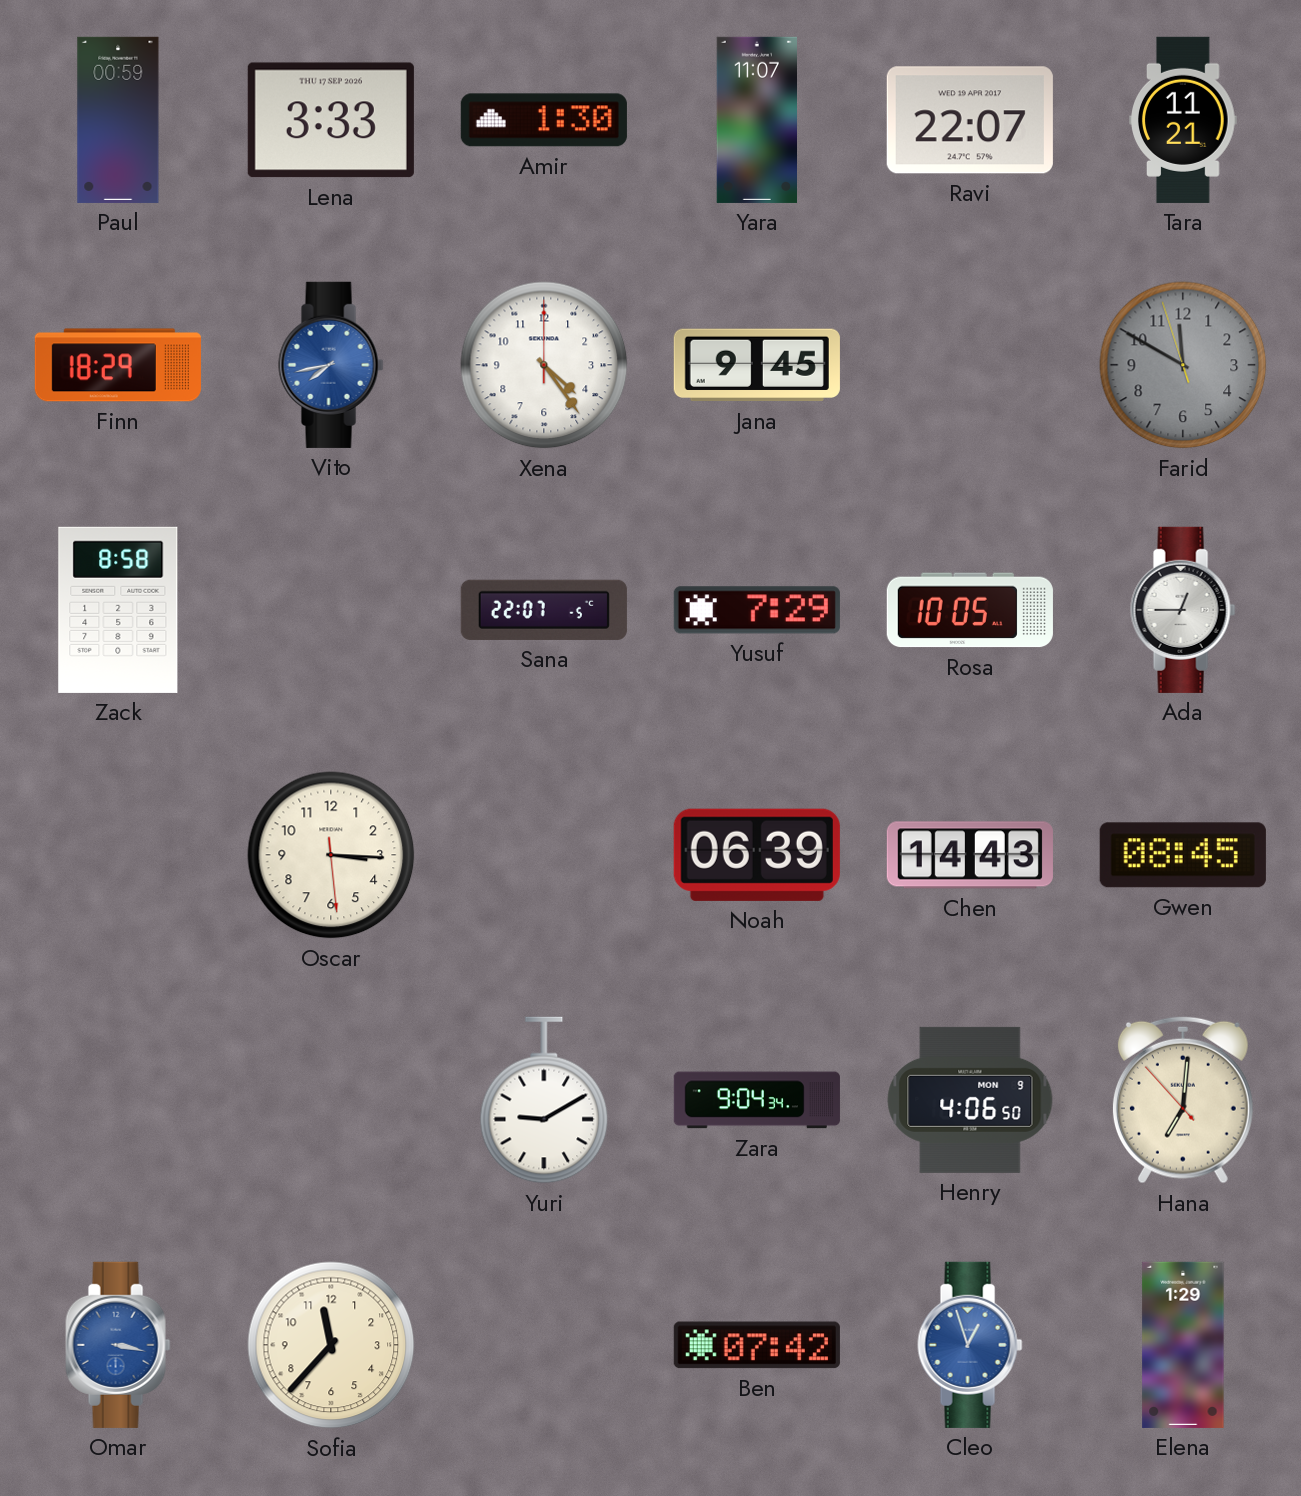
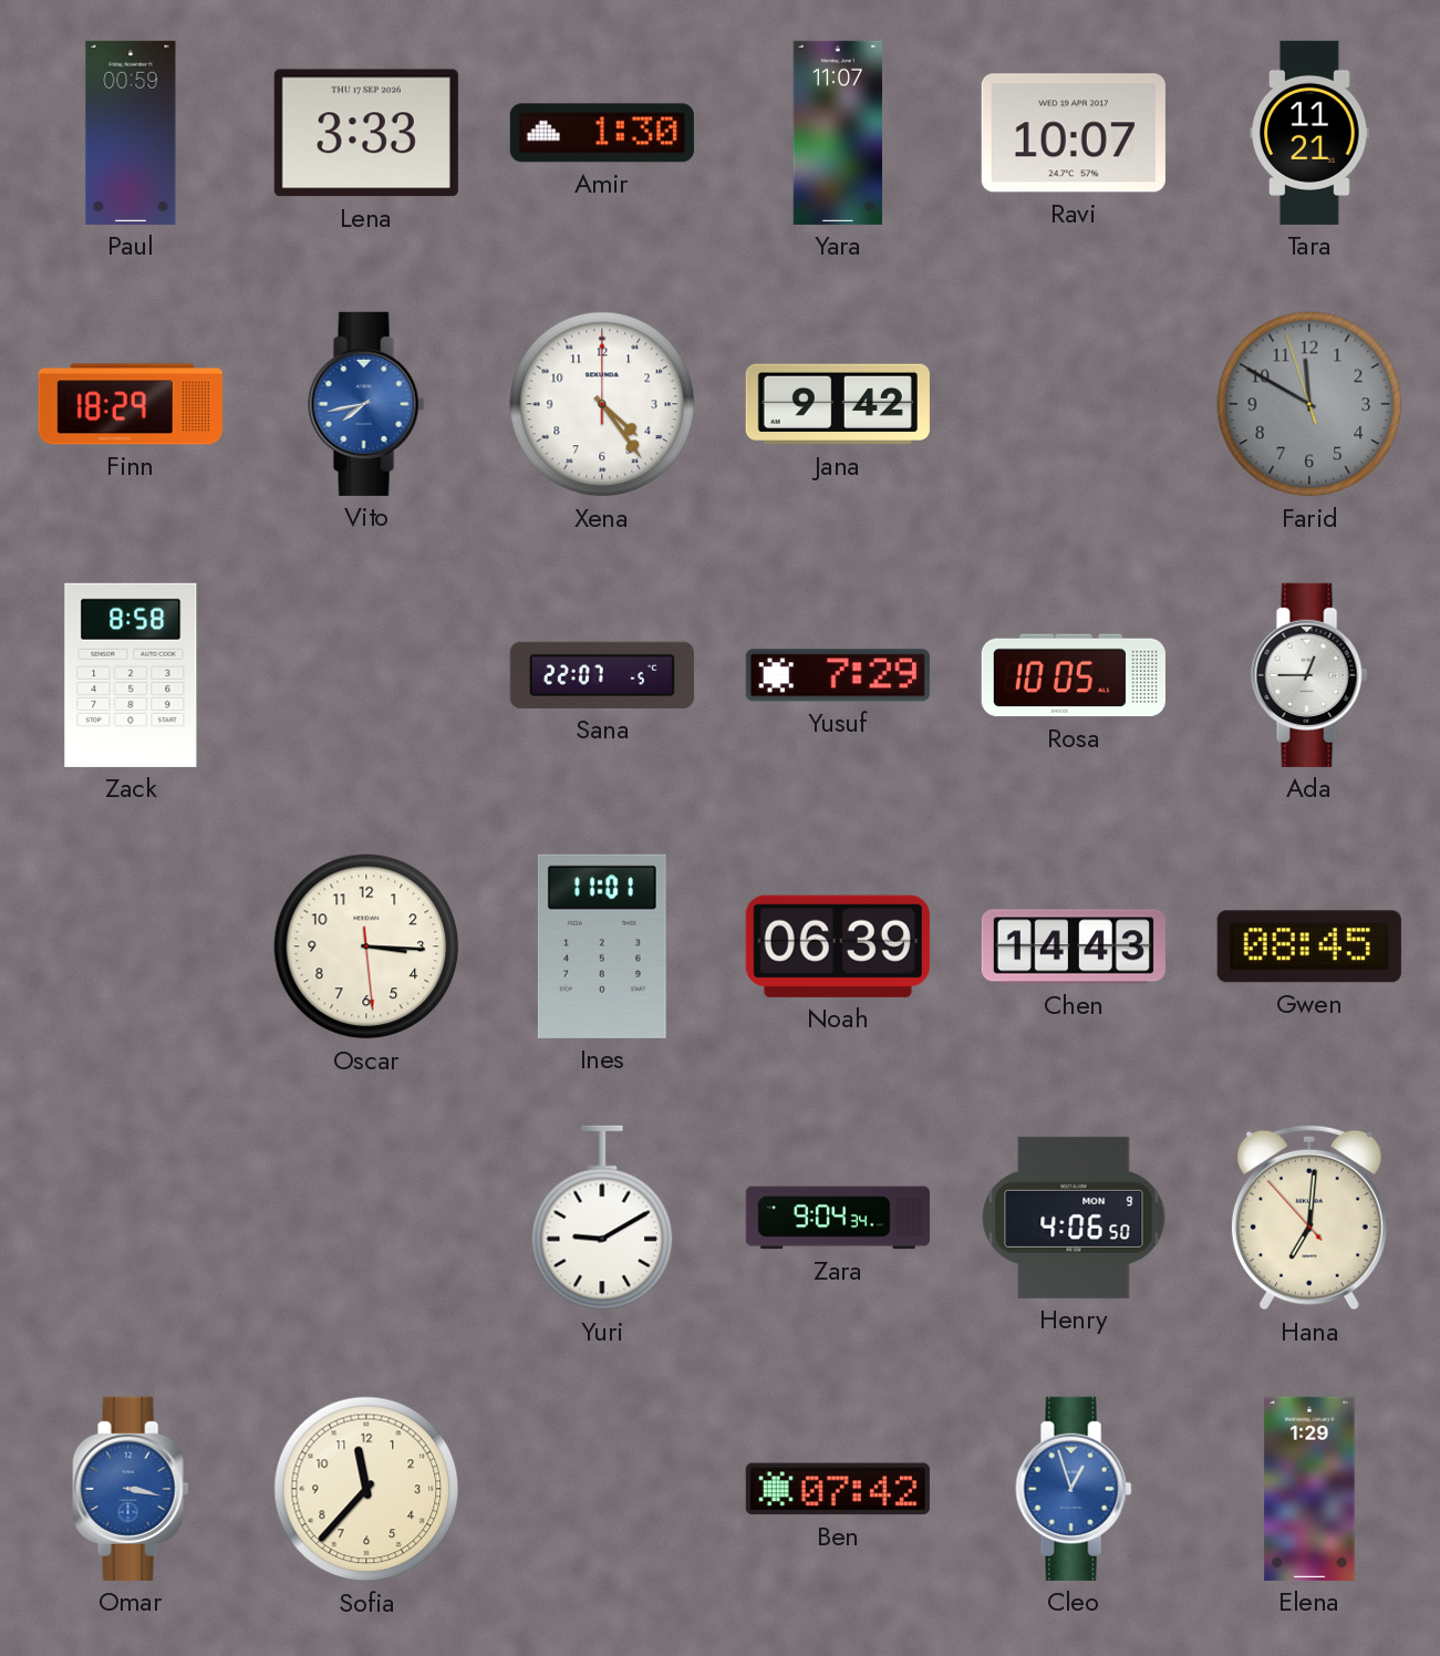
Ravi: 22:07 -> 10:07
Jana: 9:45 -> 9:42
Ines: none -> 11:01
